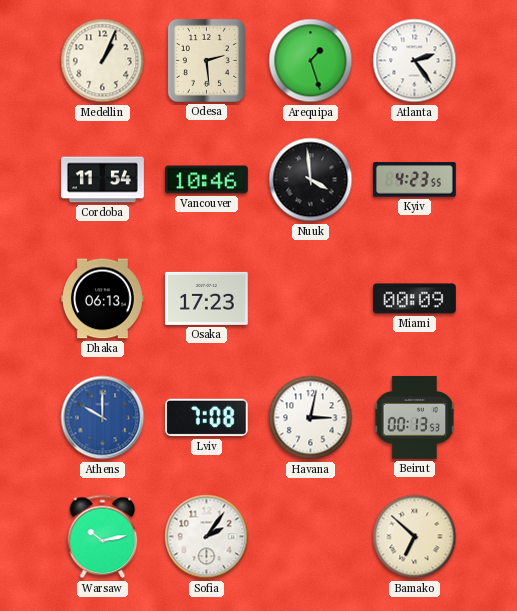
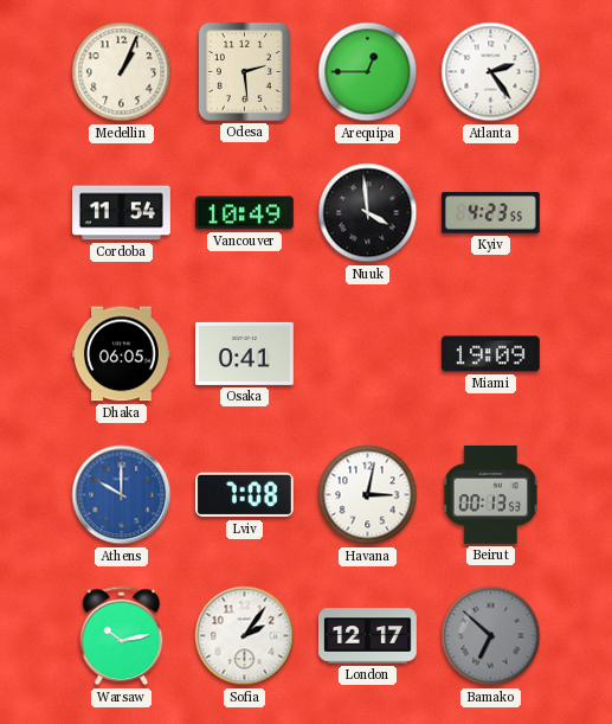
Arequipa: 1:27 -> 12:45
Vancouver: 10:46 -> 10:49
Dhaka: 06:13 -> 06:05
Osaka: 17:23 -> 0:41
Miami: 00:09 -> 19:09
London: none -> 12:17
Bamako dial: cream -> grey
